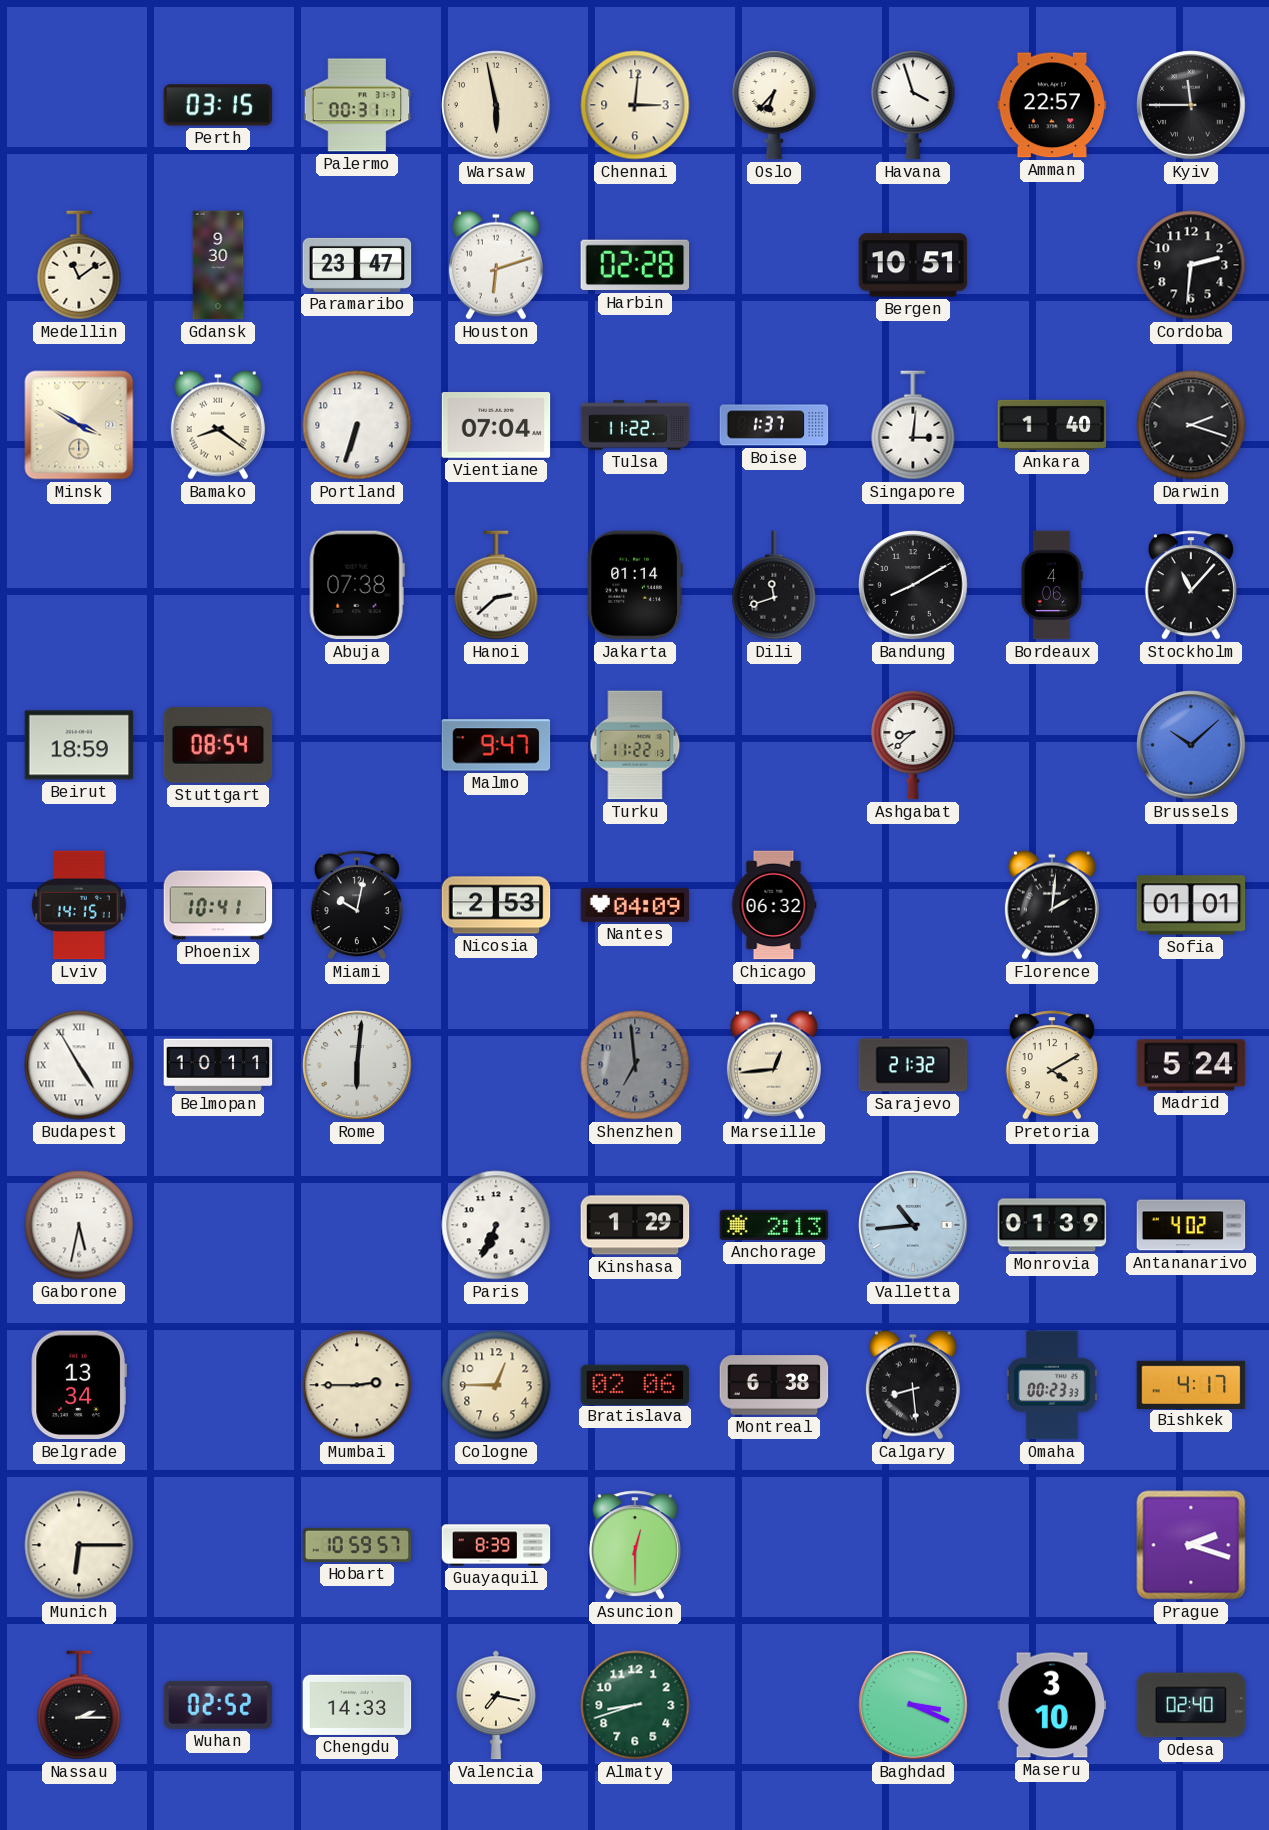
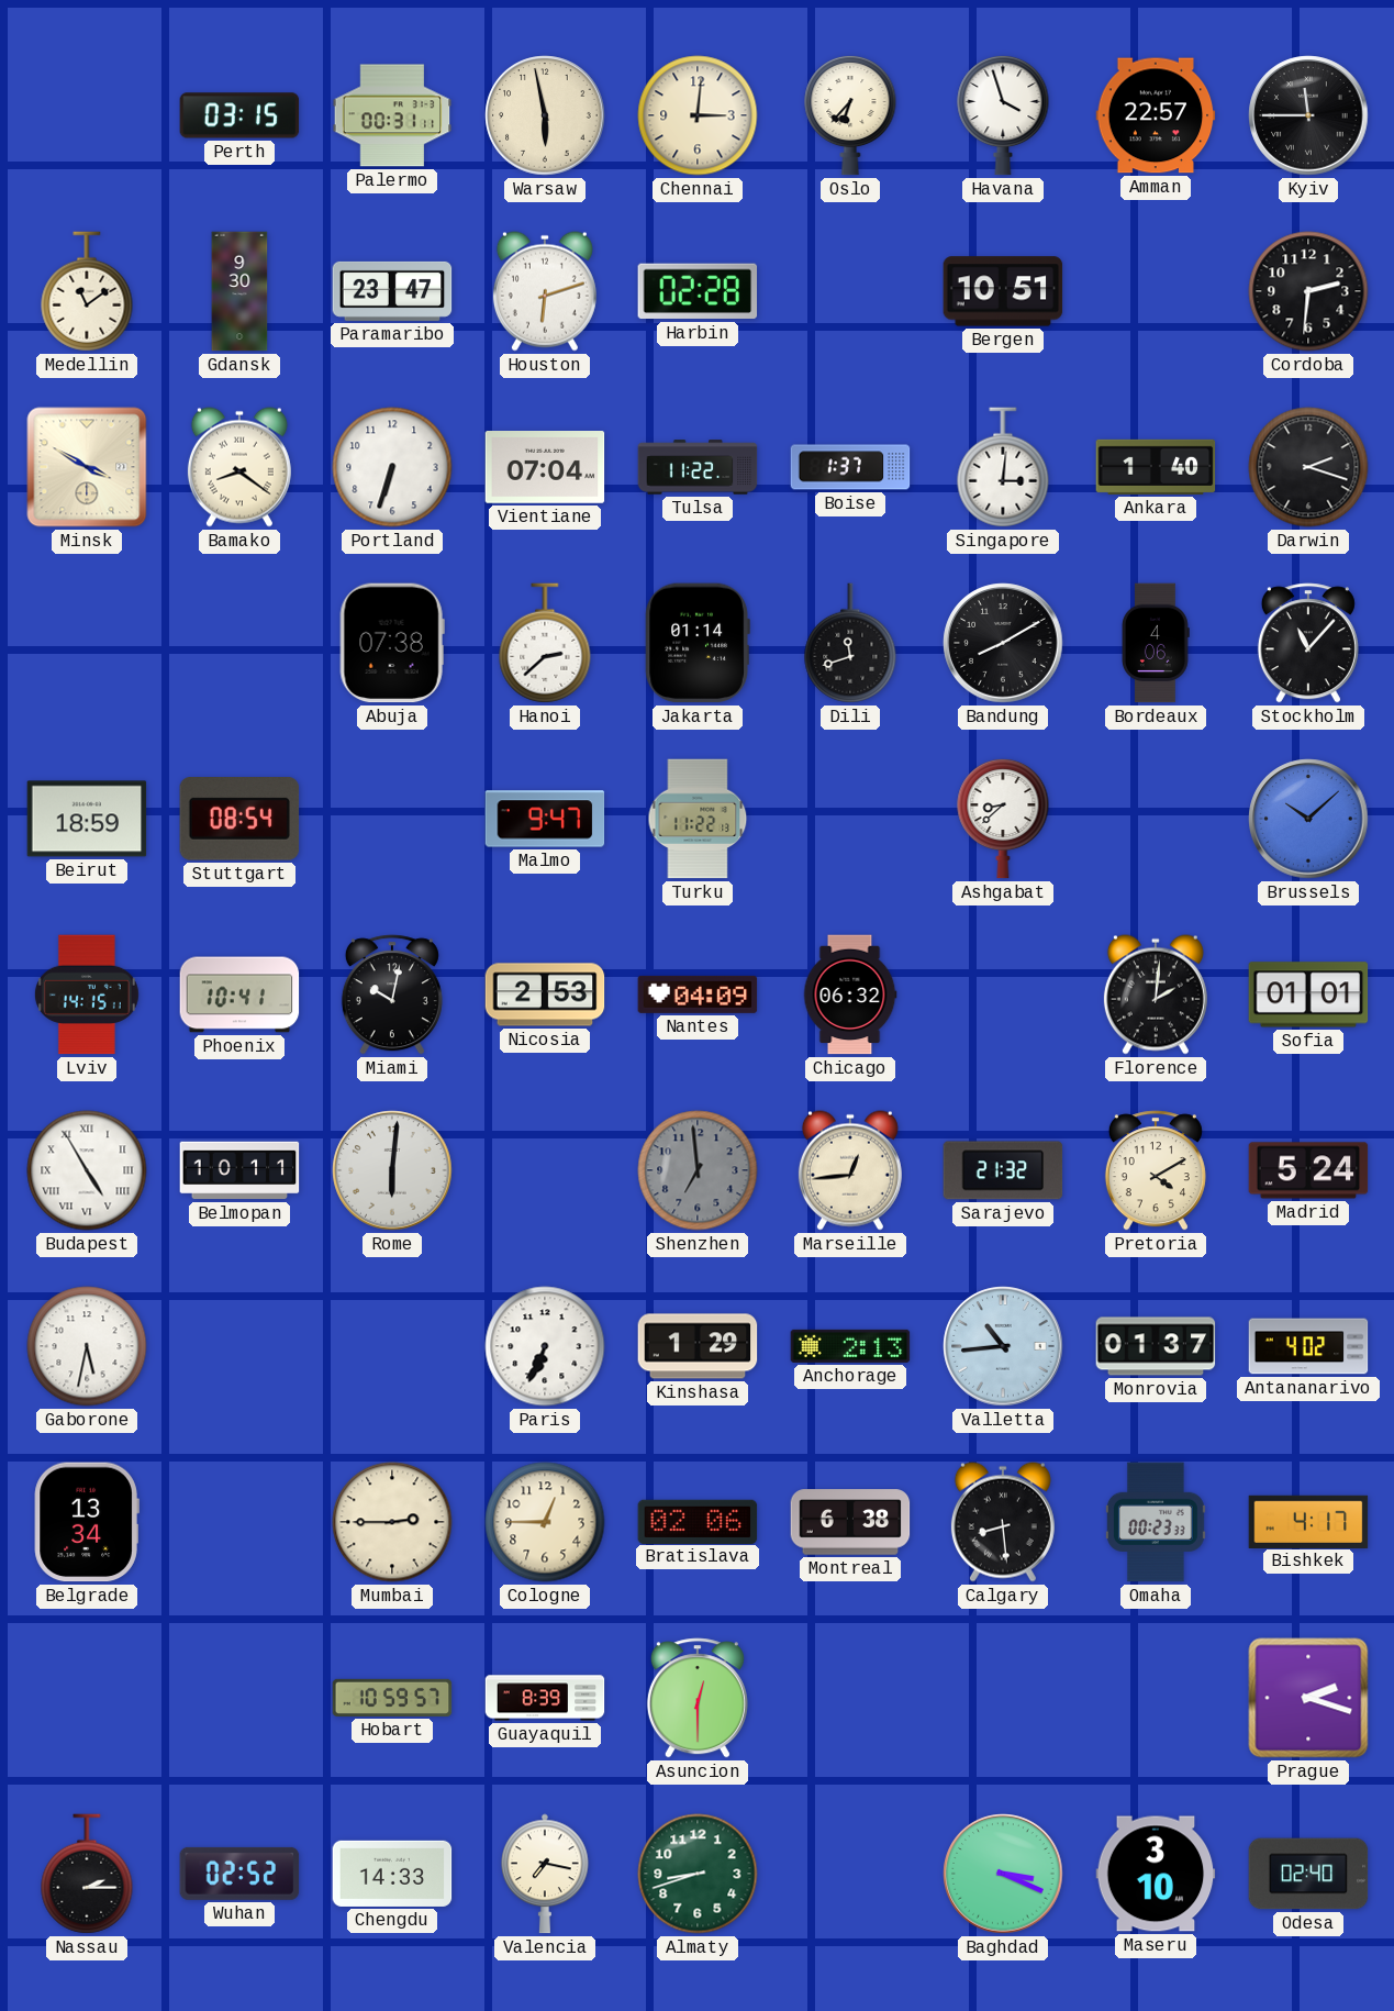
Monrovia: 01:39 -> 01:37
Munich: 6:15 -> none
